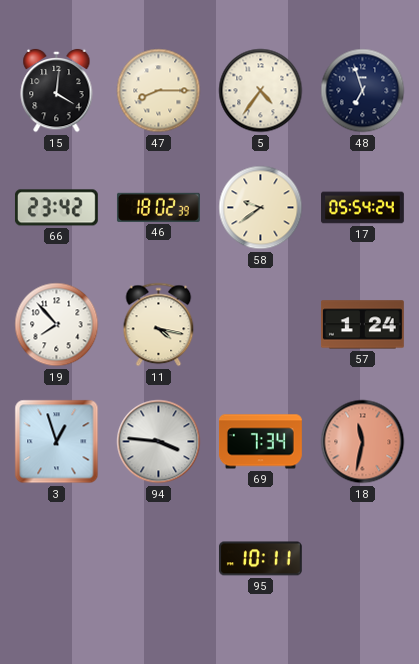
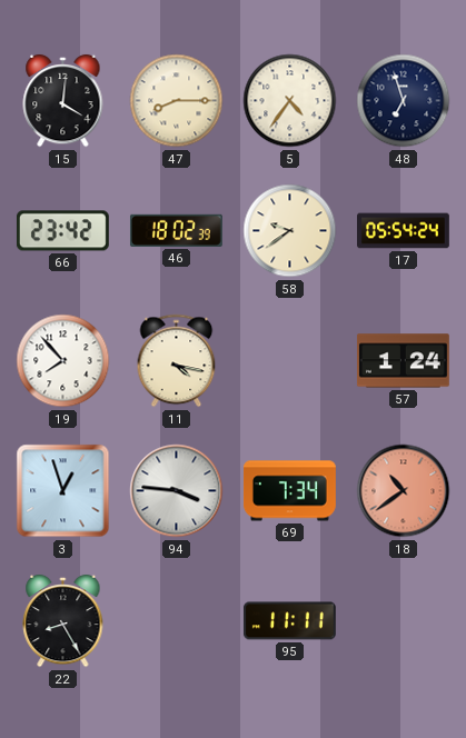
18: 11:32 -> 10:39
22: none -> 8:25
95: 10:11 -> 11:11
